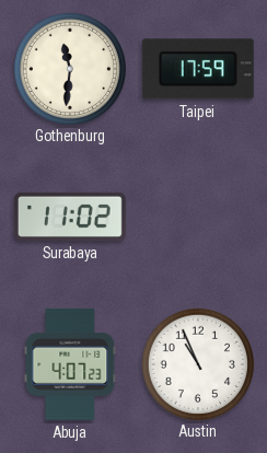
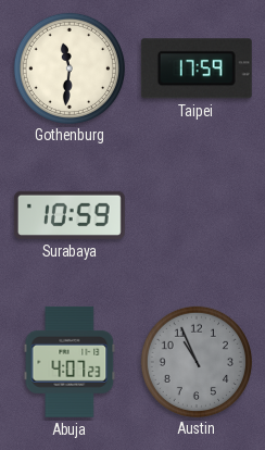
Surabaya: 11:02 -> 10:59
Austin dial: white -> grey
